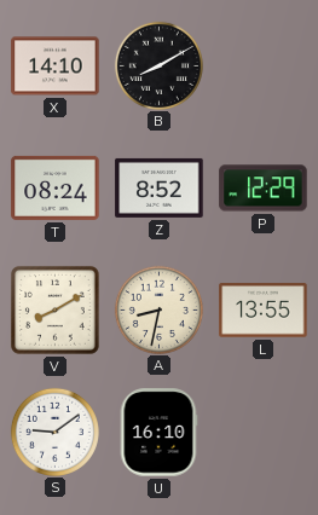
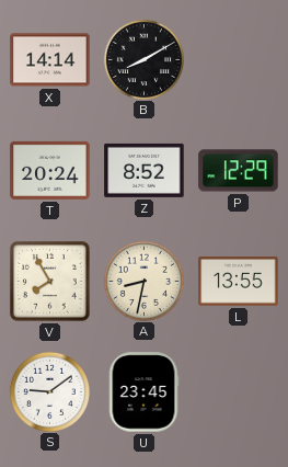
X: 14:10 -> 14:14
T: 08:24 -> 20:24
V: 8:10 -> 7:55
U: 16:10 -> 23:45
